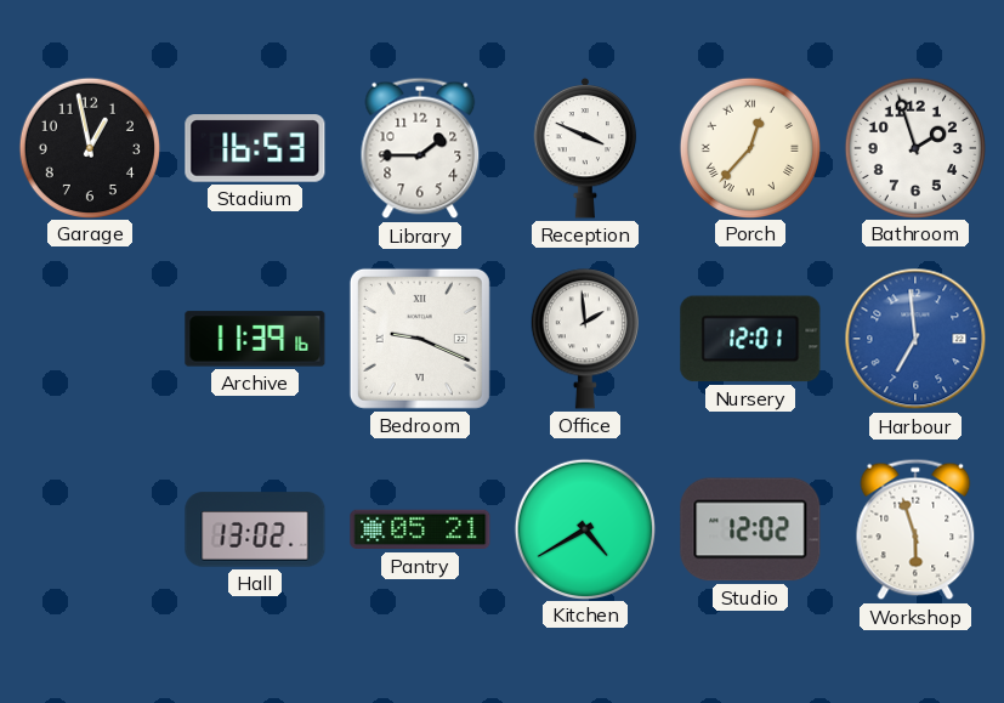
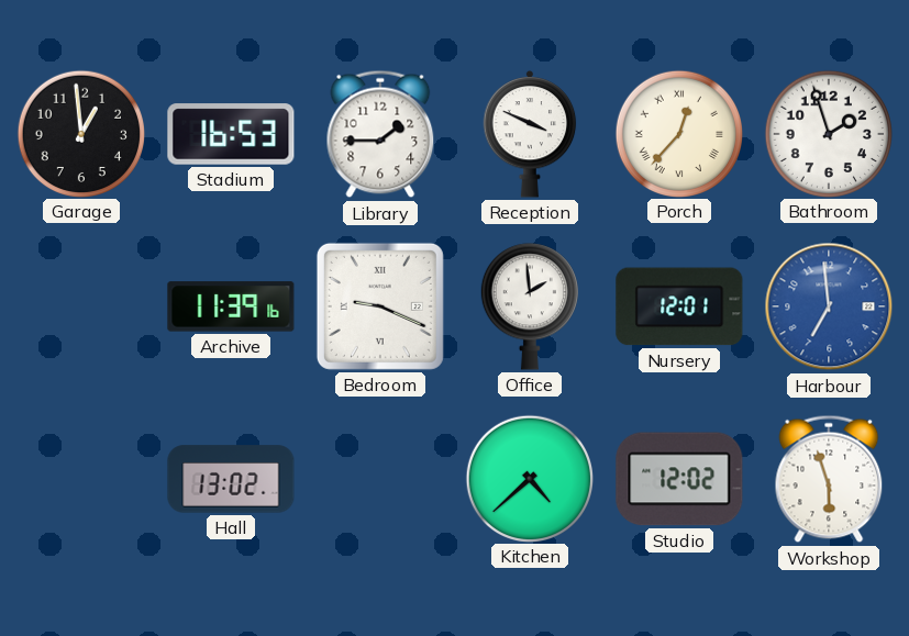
Garage: 12:58 -> 12:59
Pantry: 05:21 -> none
Kitchen: 4:40 -> 4:38
